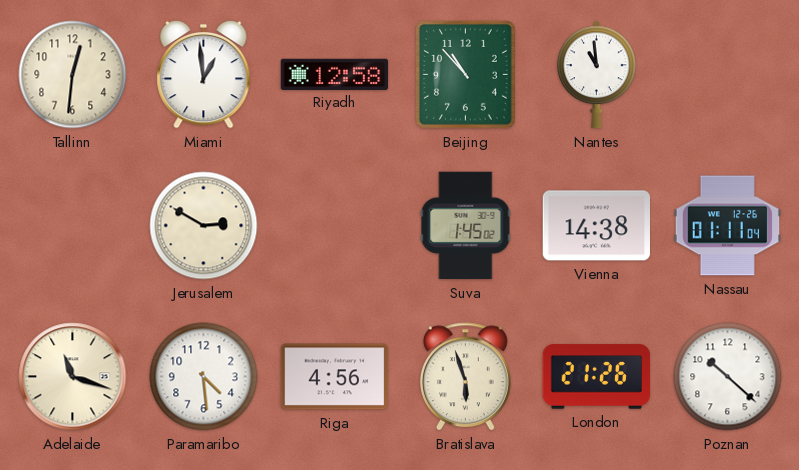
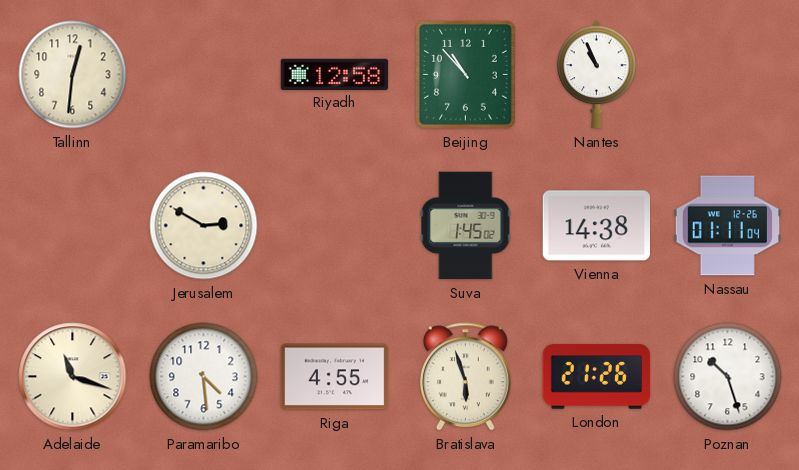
Miami: 12:59 -> none
Nantes: 10:59 -> 10:56
Riga: 4:56 -> 4:55
Poznan: 10:22 -> 10:27
